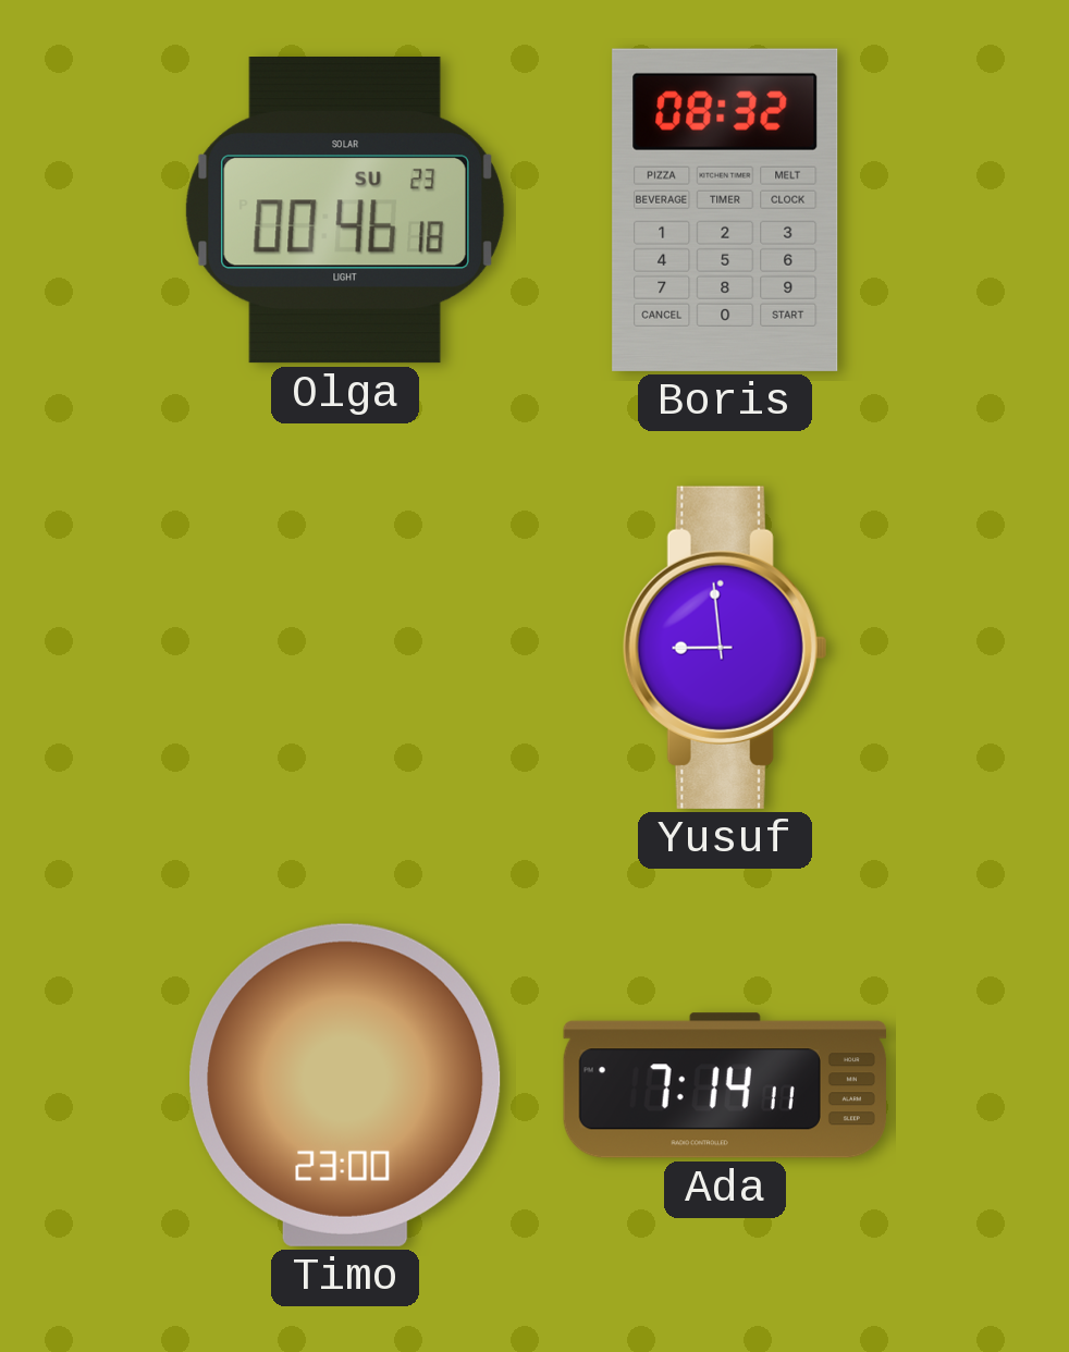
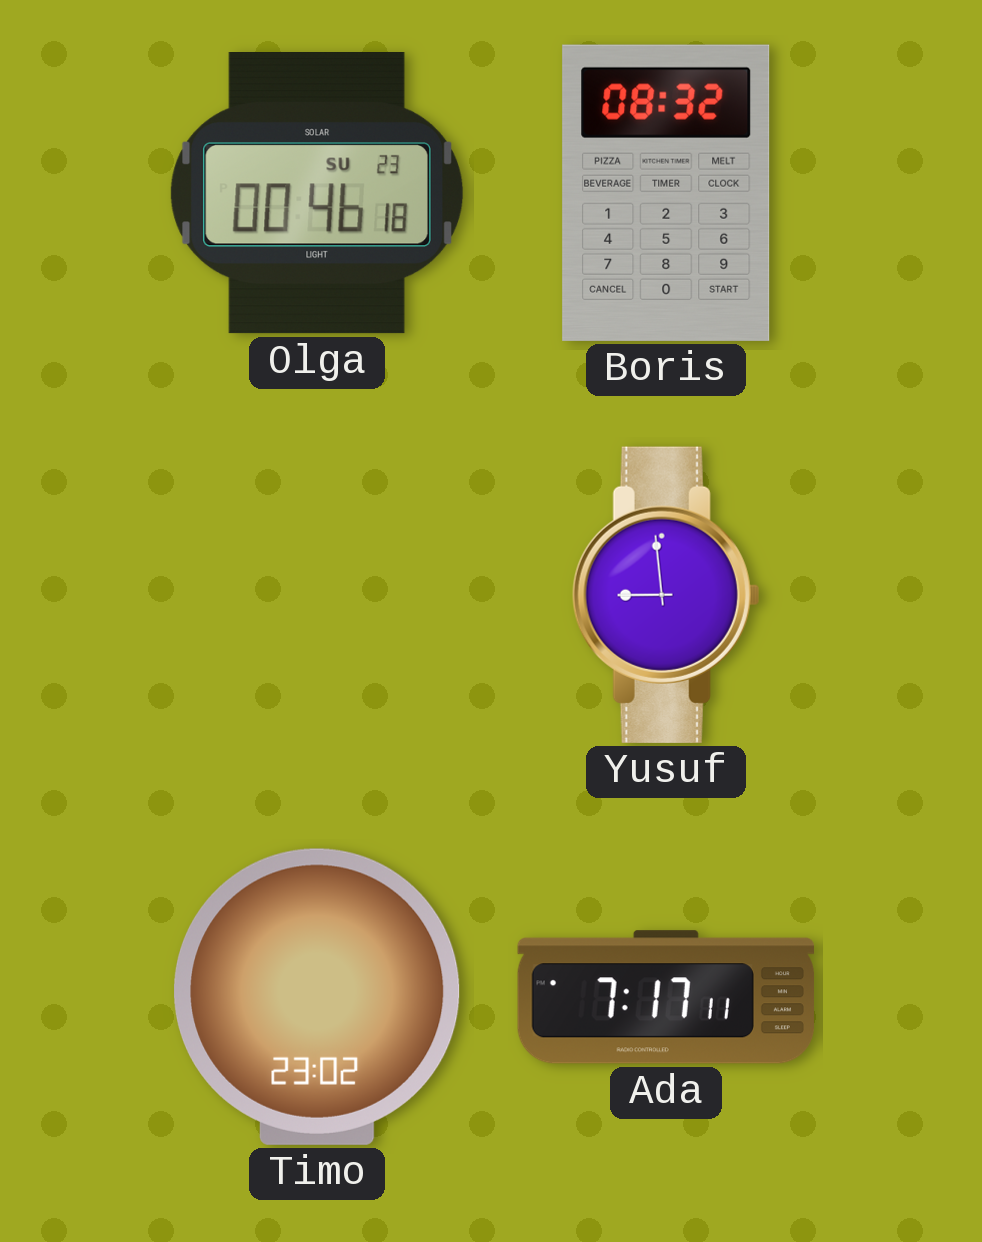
Timo: 23:00 -> 23:02
Ada: 7:14 -> 7:17
